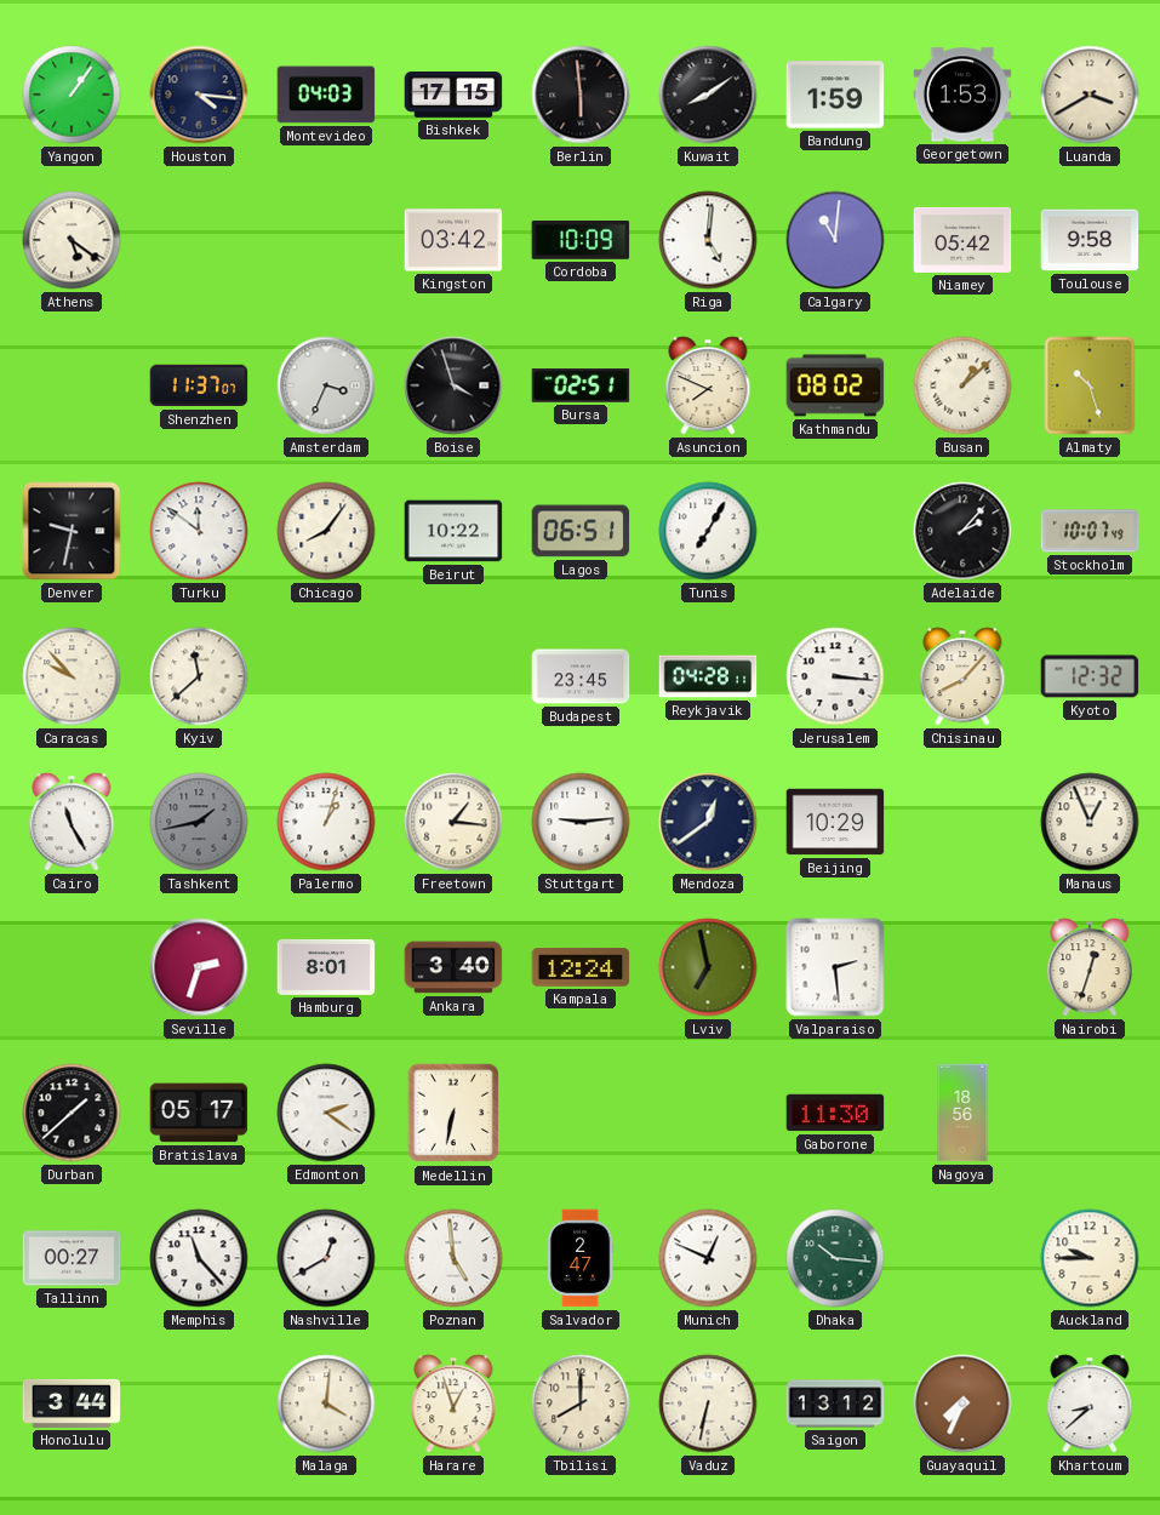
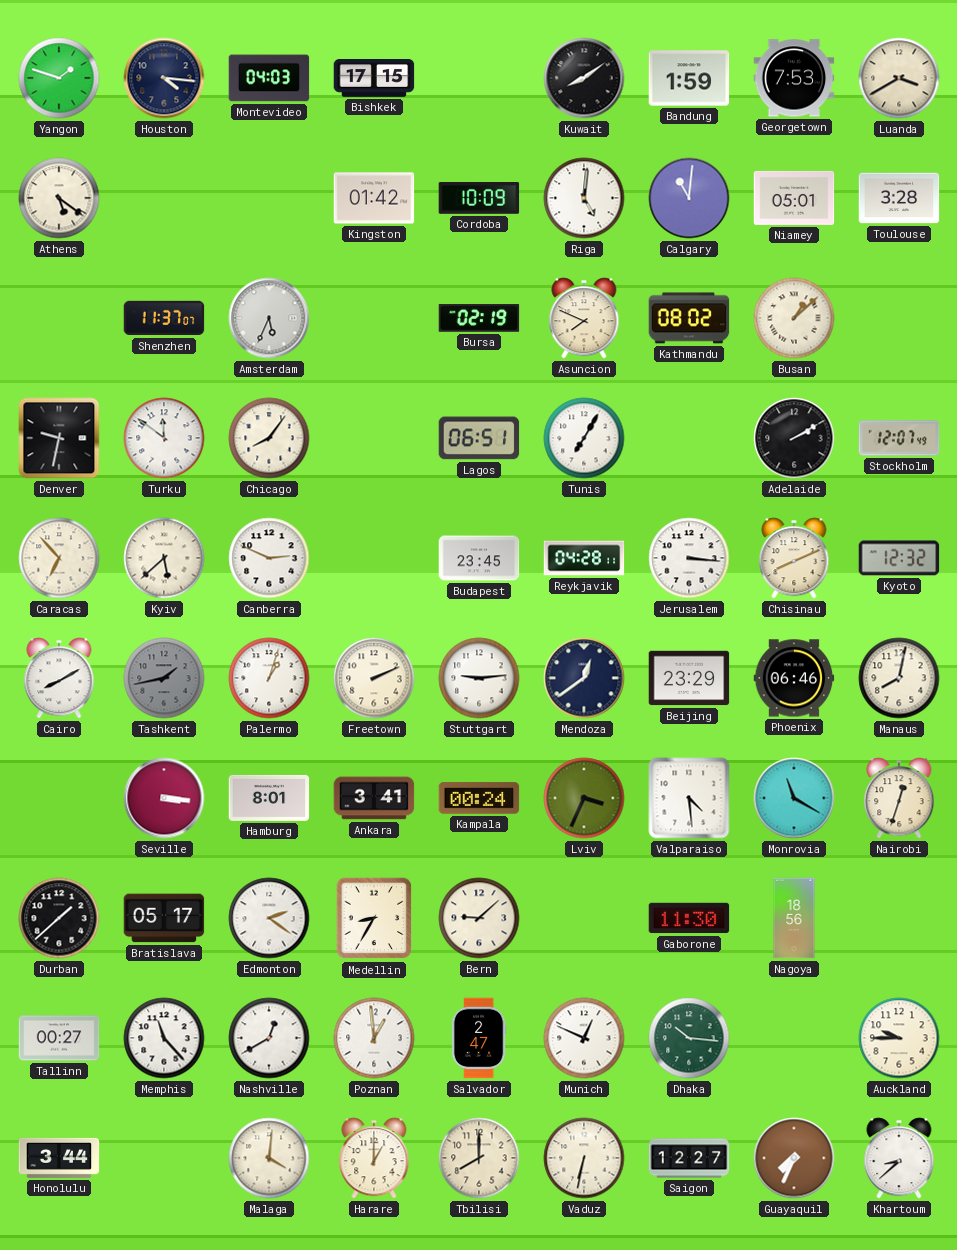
Yangon: 1:06 -> 1:48
Berlin: 5:59 -> none
Georgetown: 1:53 -> 7:53
Kingston: 03:42 -> 01:42
Niamey: 05:42 -> 05:01
Toulouse: 9:58 -> 3:28
Amsterdam: 3:34 -> 5:34
Boise: 3:57 -> none
Bursa: 02:51 -> 02:19
Almaty: 10:27 -> none
Beirut: 10:22 -> none
Adelaide: 2:07 -> 2:10
Stockholm: 10:07 -> 12:07
Caracas: 9:53 -> 6:53
Kyiv: 11:38 -> 5:38
Canberra: none -> 2:49
Chisinau: 8:07 -> 8:11
Cairo: 11:25 -> 8:10
Freetown: 1:16 -> 2:11
Beijing: 10:29 -> 23:29
Phoenix: none -> 06:46
Manaus: 12:56 -> 8:02
Seville: 2:33 -> 3:16
Ankara: 3:40 -> 3:41
Kampala: 12:24 -> 00:24
Lviv: 6:58 -> 3:34
Valparaiso: 2:29 -> 4:29
Monrovia: none -> 11:20
Medellin: 6:32 -> 8:35
Bern: none -> 9:08
Poznan: 4:59 -> 12:59
Harare: 12:57 -> 1:00
Saigon: 13:12 -> 12:27
